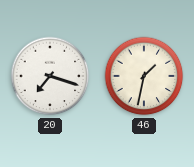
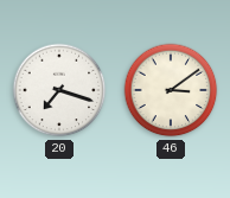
46: 1:32 -> 3:09
